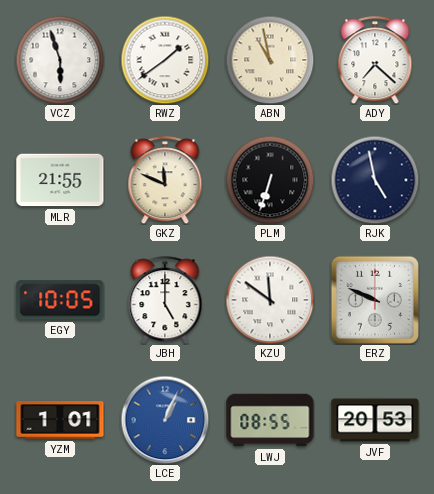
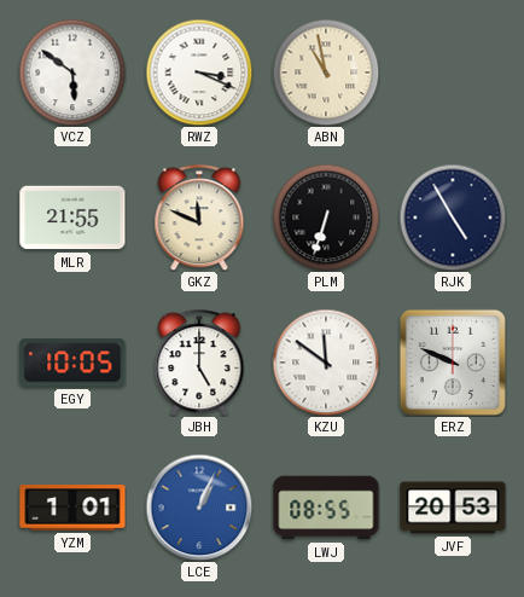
VCZ: 5:57 -> 5:51
RWZ: 1:39 -> 3:19
ADY: 7:22 -> none
RJK: 4:58 -> 4:55
